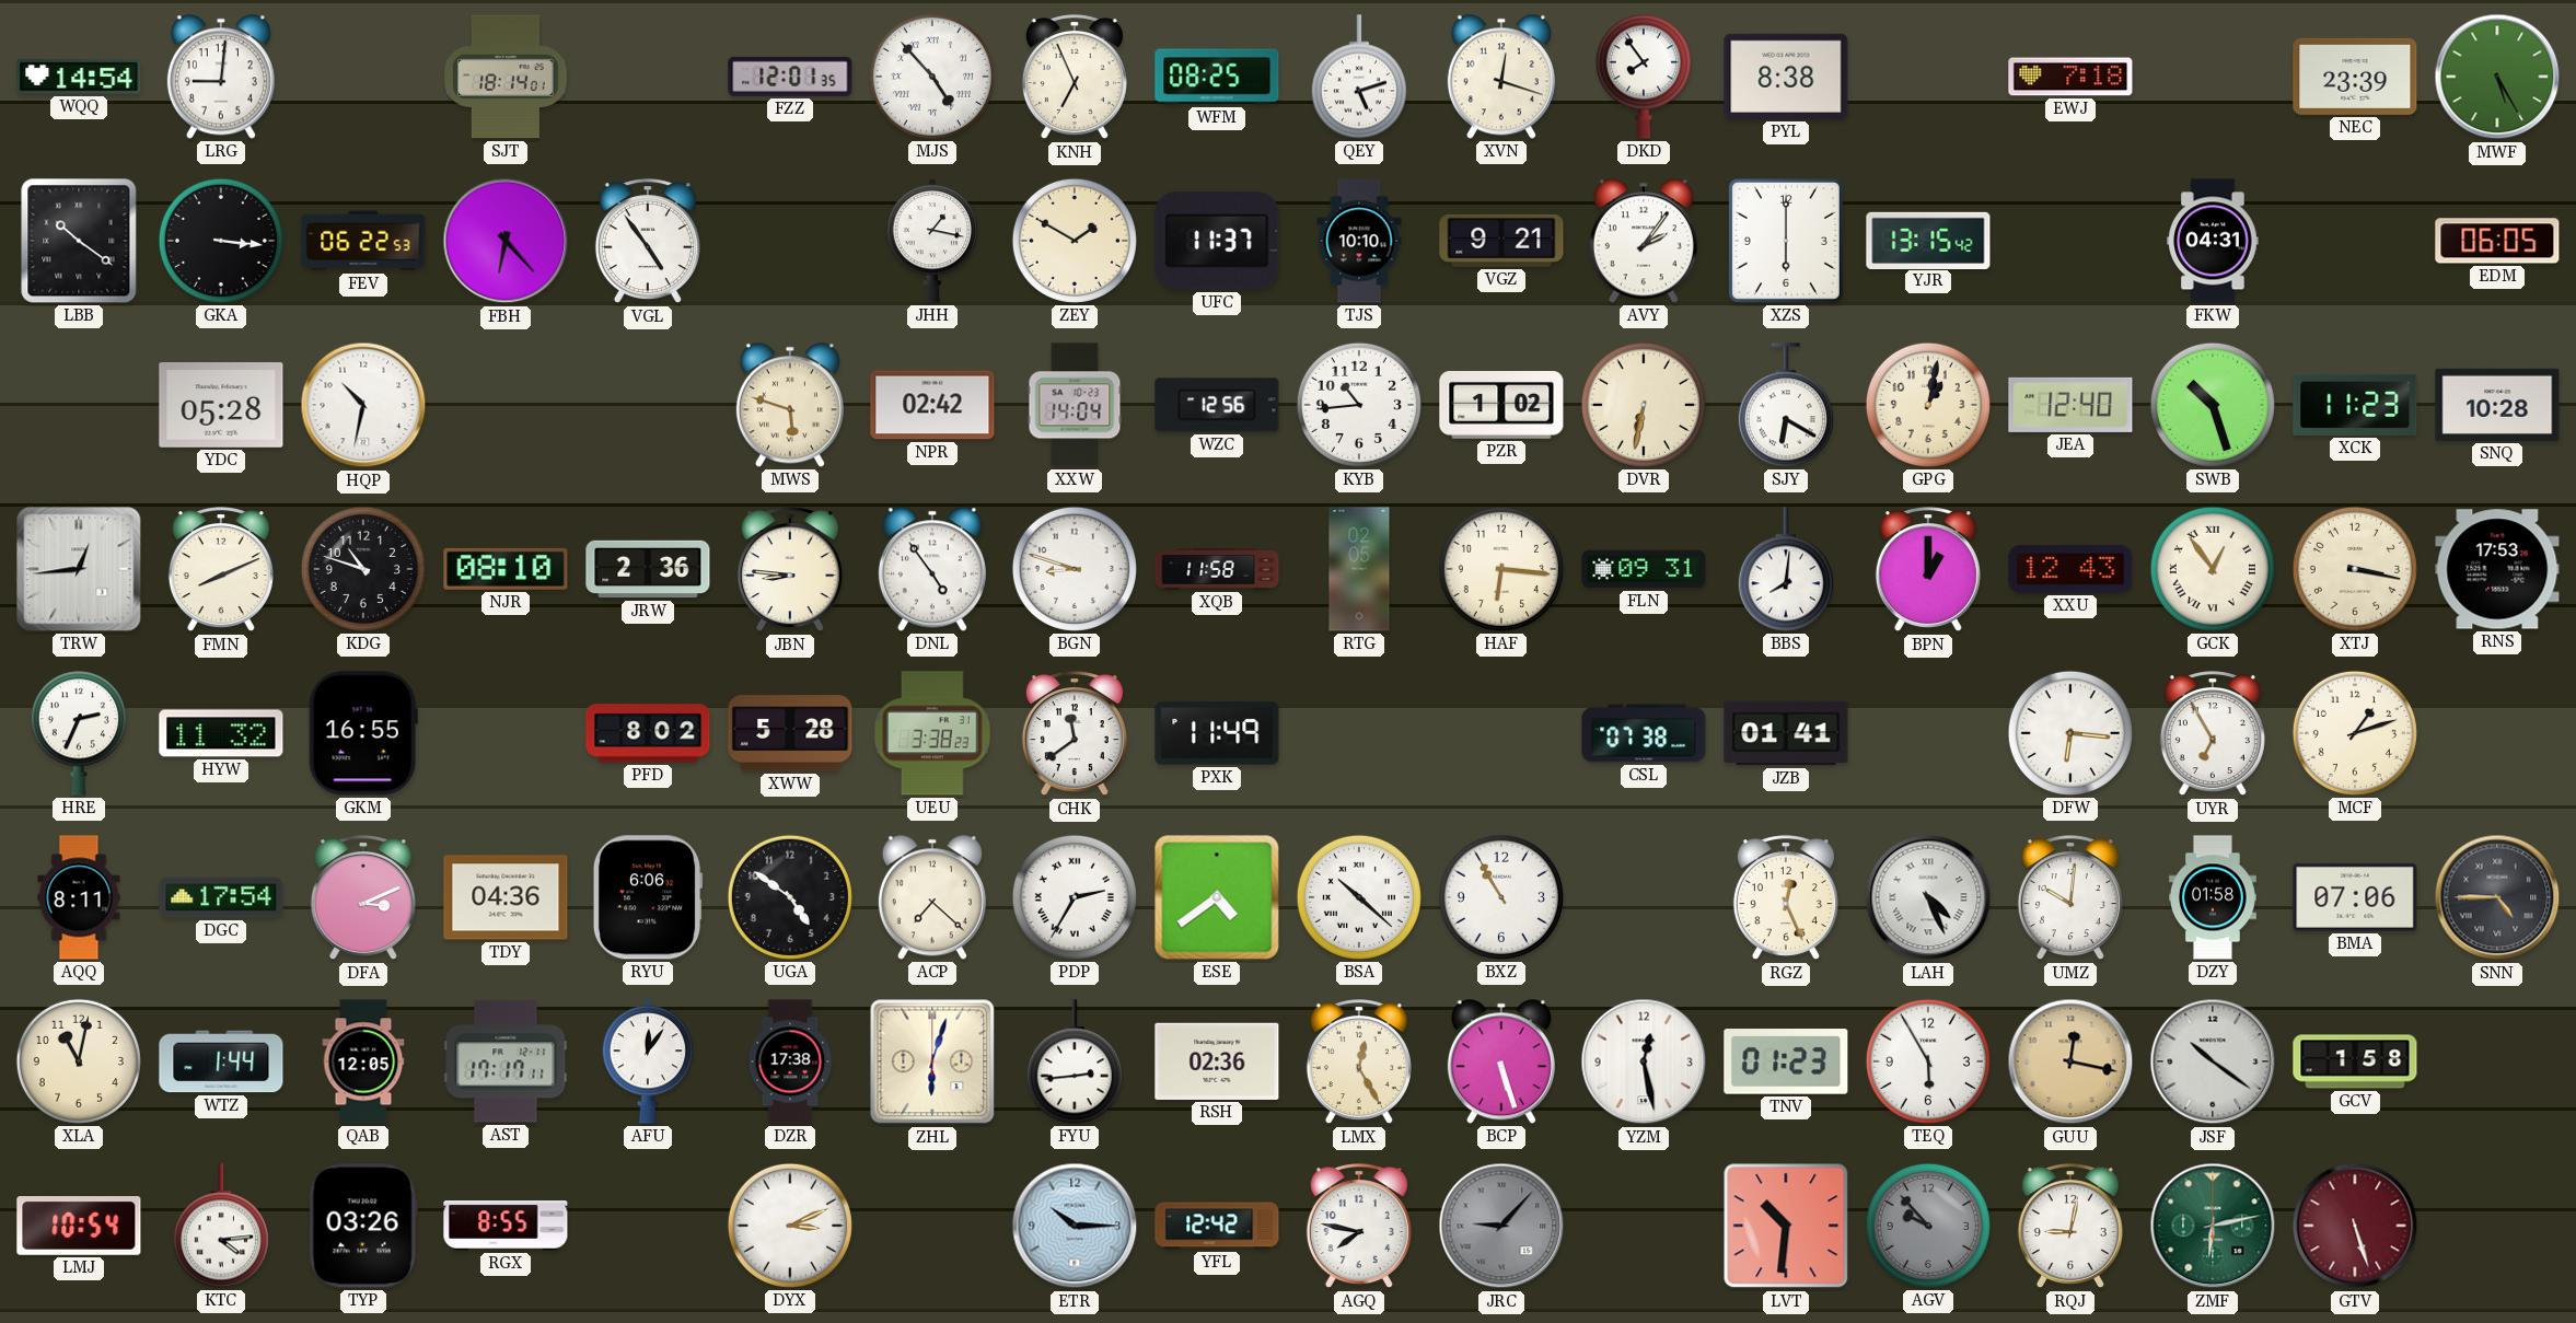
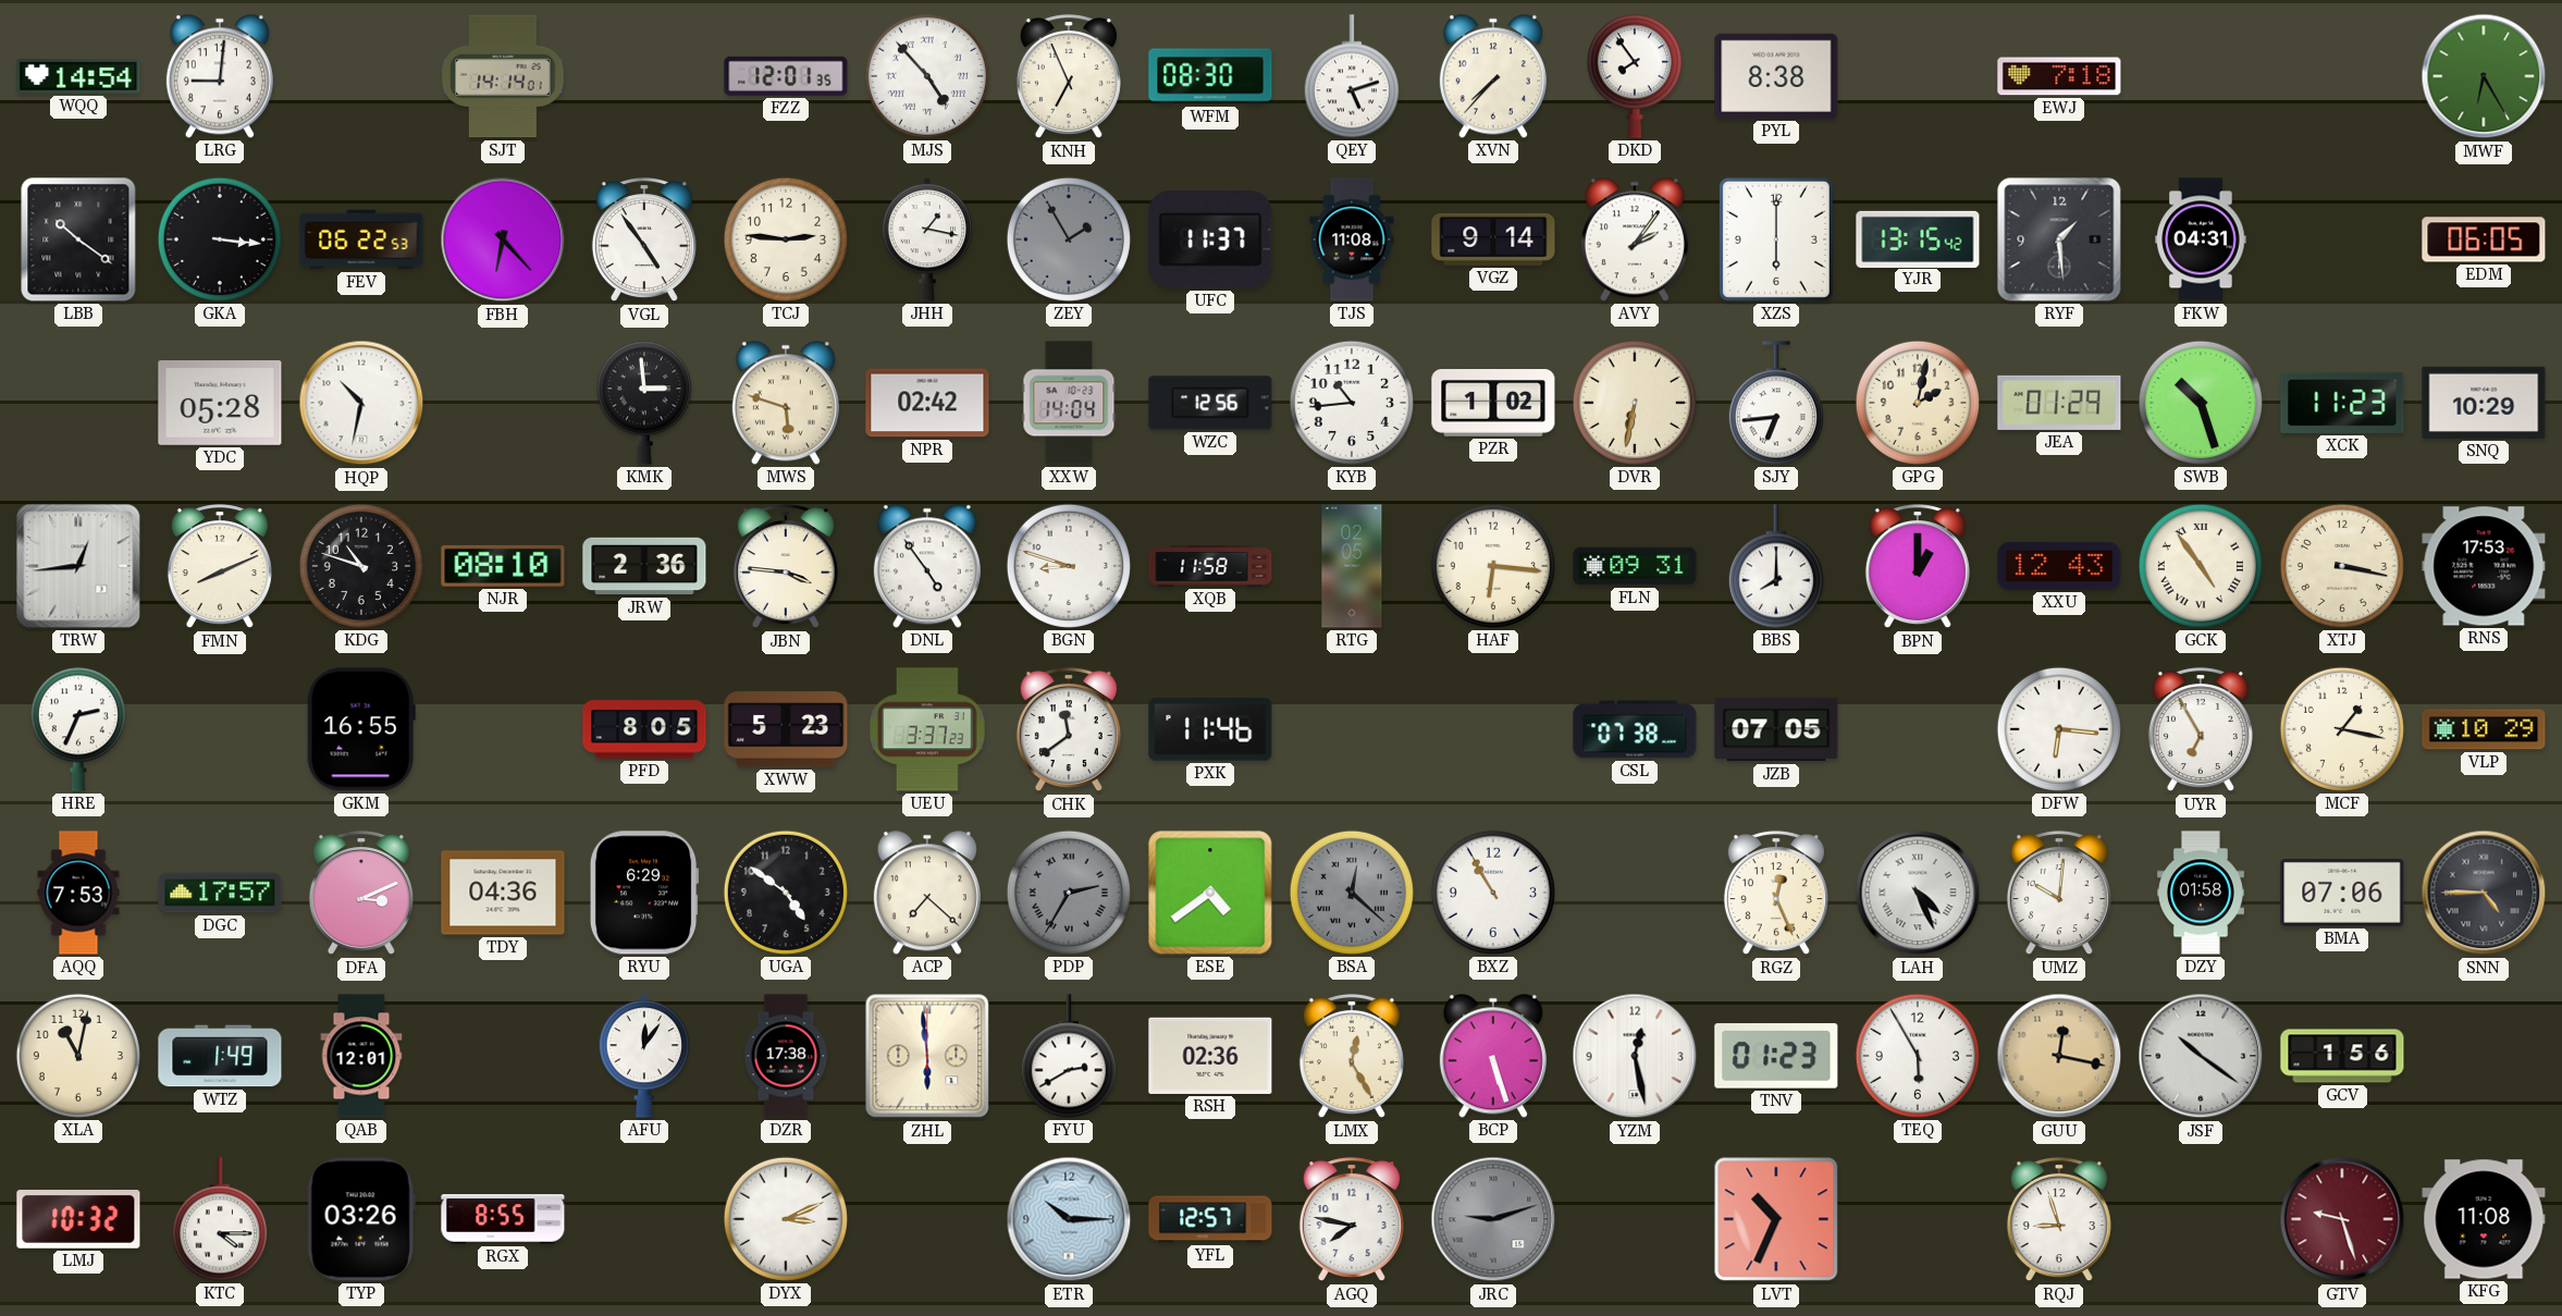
SJT: 18:14 -> 14:14
WFM: 08:25 -> 08:30
XVN: 12:18 -> 7:37
NEC: 23:39 -> none
MWF: 5:25 -> 6:25
TCJ: none -> 2:46
ZEY: 1:50 -> 1:55
ZEY dial: cream -> grey
TJS: 10:10 -> 11:08
VGZ: 9:21 -> 9:14
RYF: none -> 1:29
KMK: none -> 2:59
SJY: 6:20 -> 6:44
GPG: 1:02 -> 2:02
JEA: 12:40 -> 01:29
SNQ: 10:28 -> 10:29
JBN: 8:46 -> 3:46
BBS: 8:01 -> 8:00
GCK: 12:54 -> 4:54
HYW: 11:32 -> none
PFD: 8:02 -> 8:05
XWW: 5:28 -> 5:23
UEU: 3:38 -> 3:37
PXK: 11:49 -> 11:46
JZB: 01:41 -> 07:05
MCF: 1:12 -> 1:17
VLP: none -> 10:29
AQQ: 8:11 -> 7:53
DGC: 17:54 -> 17:57
RYU: 6:06 -> 6:29
PDP dial: white -> grey
BSA: 10:22 -> 12:22
BSA dial: white -> grey
WTZ: 1:44 -> 1:49
QAB: 12:05 -> 12:01
AST: 17:17 -> none
ZHL: 6:03 -> 5:59
FYU: 2:44 -> 2:40
GCV: 1:58 -> 1:56
LMJ: 10:54 -> 10:32
KTC: 4:14 -> 4:15
YFL: 12:42 -> 12:57
JRC: 9:07 -> 9:12
LVT: 10:31 -> 10:34
AGV: 9:53 -> none
RQJ: 9:02 -> 8:57
ZMF: 6:13 -> none
GTV: 5:27 -> 9:27
KFG: none -> 11:08
